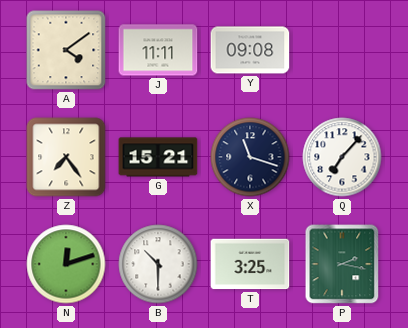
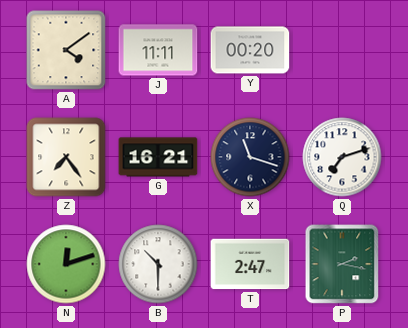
Y: 09:08 -> 00:20
G: 15:21 -> 16:21
Q: 7:07 -> 7:12
T: 3:25 -> 2:47
